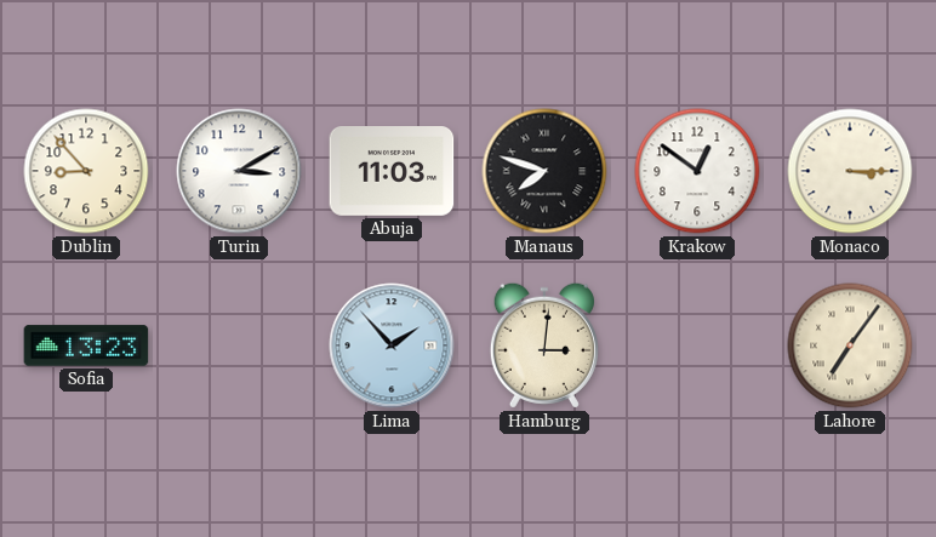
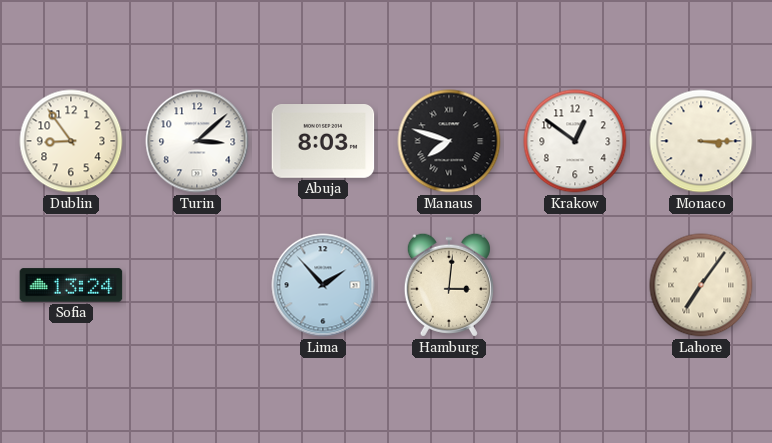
Dublin: 8:53 -> 8:54
Turin: 3:10 -> 3:08
Abuja: 11:03 -> 8:03
Sofia: 13:23 -> 13:24
